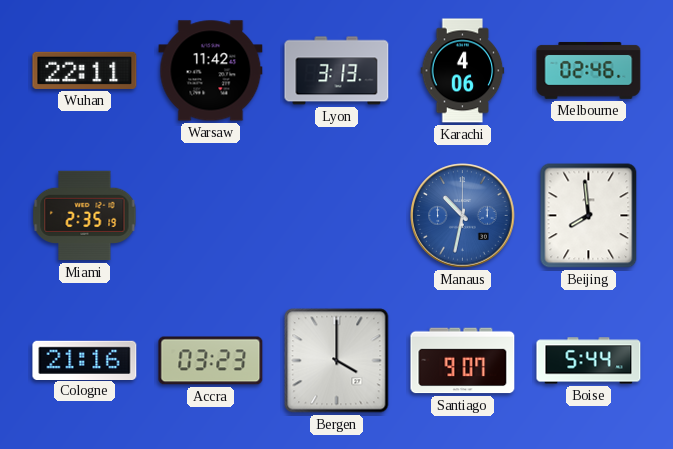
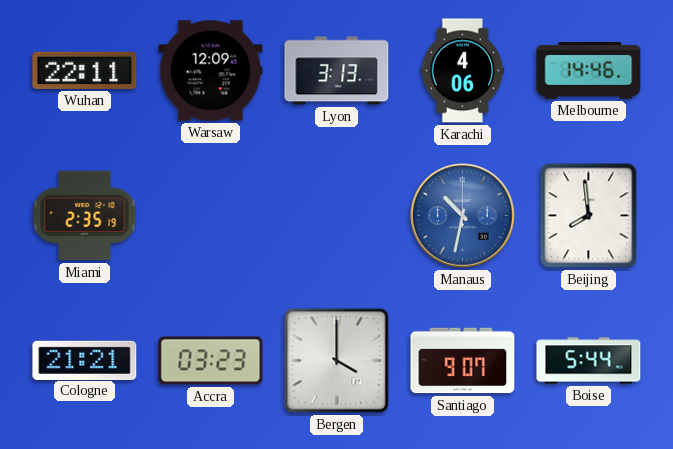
Warsaw: 11:42 -> 12:09
Melbourne: 02:46 -> 14:46
Cologne: 21:16 -> 21:21
